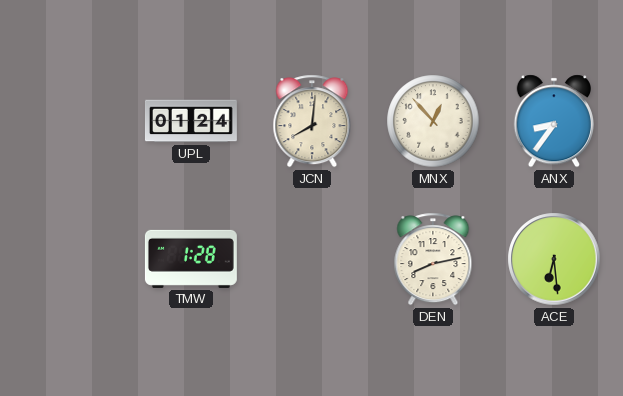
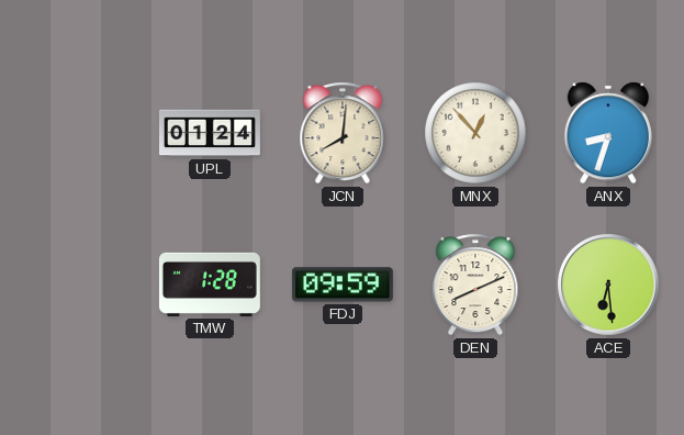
ANX: 8:36 -> 8:33
FDJ: none -> 09:59
DEN: 8:13 -> 8:11
